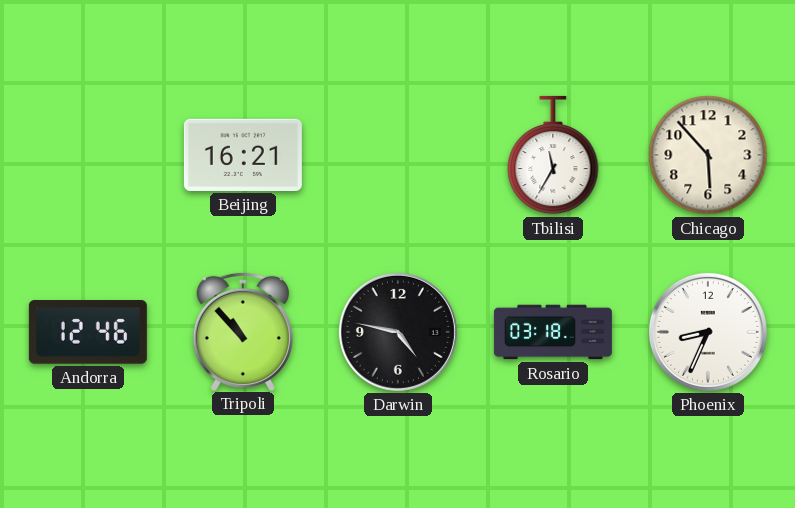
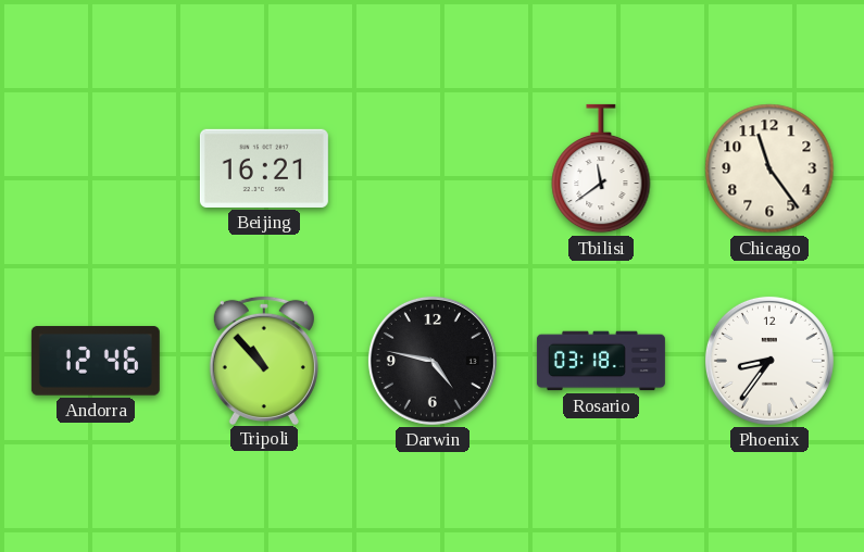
Tbilisi: 11:35 -> 11:39
Chicago: 5:53 -> 11:24
Phoenix: 8:34 -> 8:36
